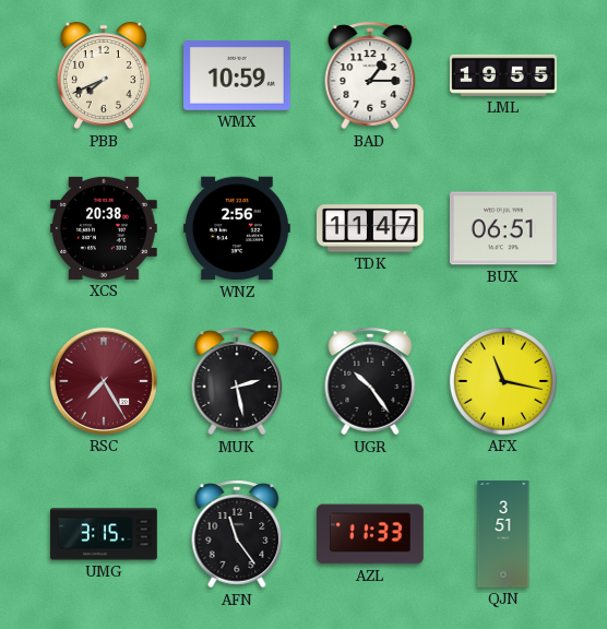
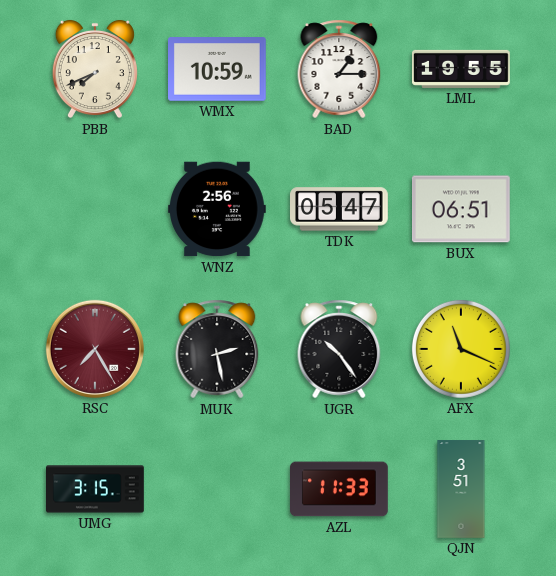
XCS: 20:38 -> none
TDK: 11:47 -> 05:47
AFX: 11:17 -> 11:19
AFN: 11:24 -> none
